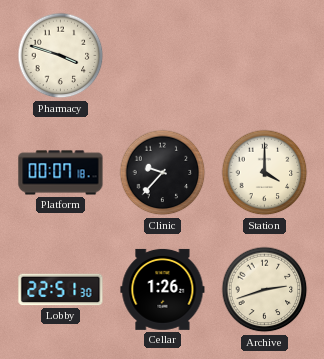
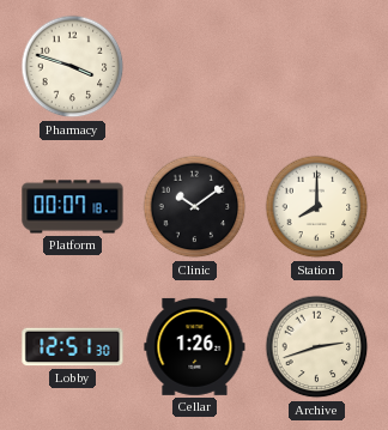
Clinic: 9:37 -> 10:09
Station: 4:00 -> 8:00
Lobby: 22:51 -> 12:51
